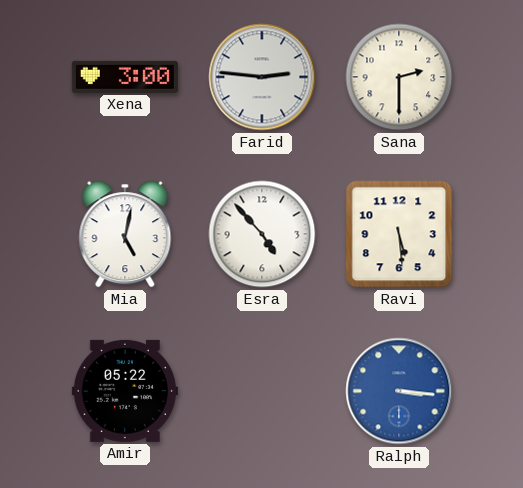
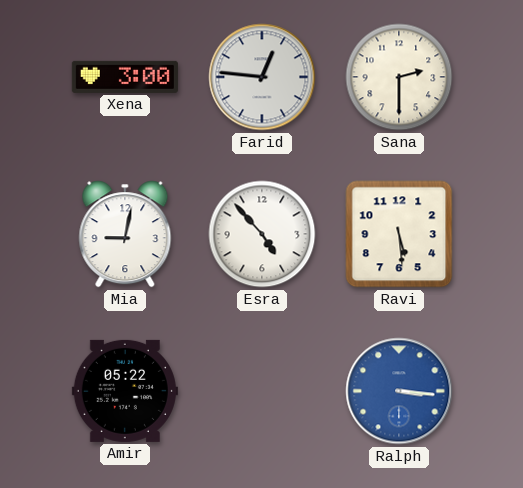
Farid: 2:46 -> 12:46
Mia: 5:02 -> 9:02
